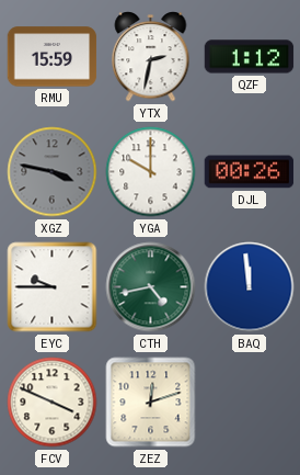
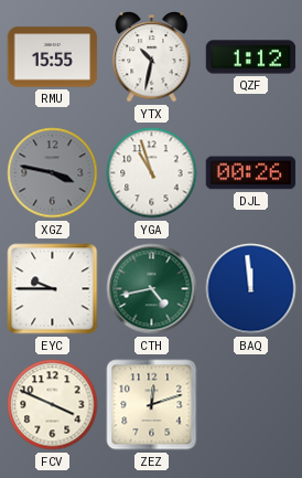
RMU: 15:59 -> 15:55
YTX: 2:32 -> 10:32
YGA: 10:00 -> 10:57
